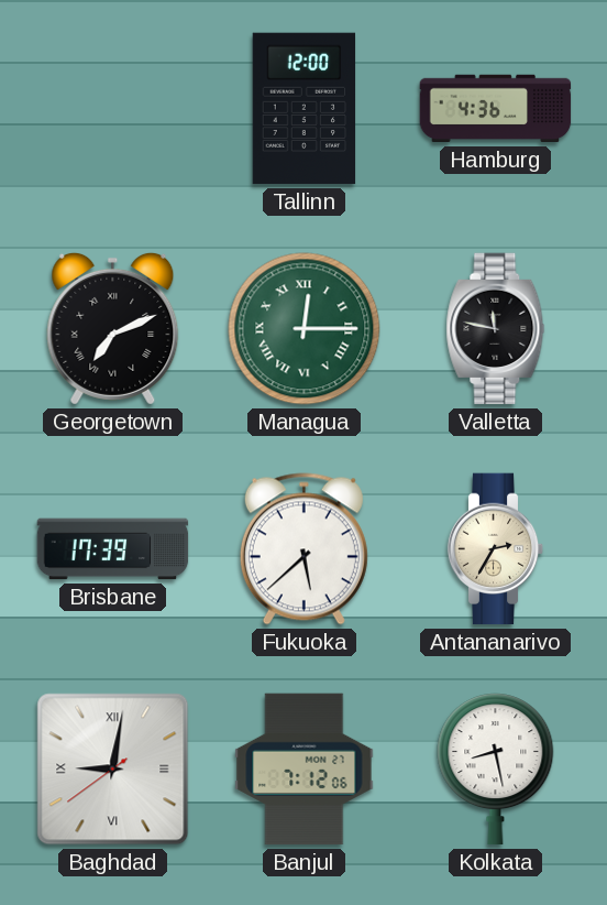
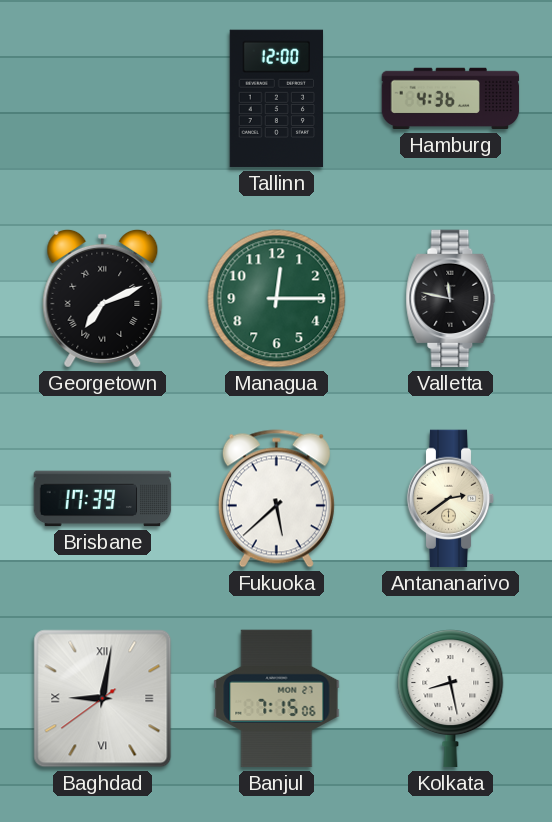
Managua numerals: Roman -> Arabic
Antananarivo: 2:35 -> 2:39
Banjul: 7:12 -> 7:15
